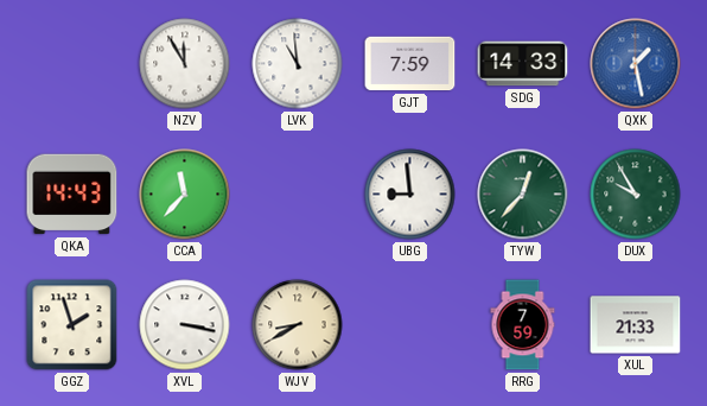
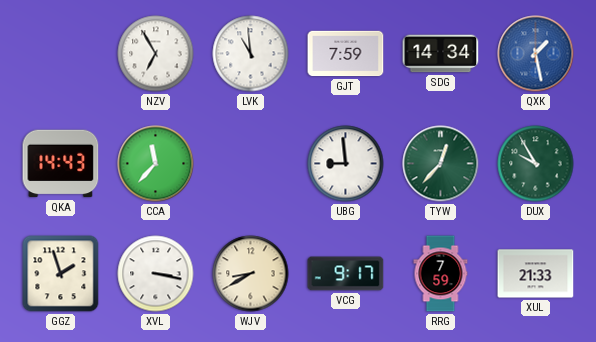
NZV: 11:55 -> 6:55
SDG: 14:33 -> 14:34
VCG: none -> 9:17
